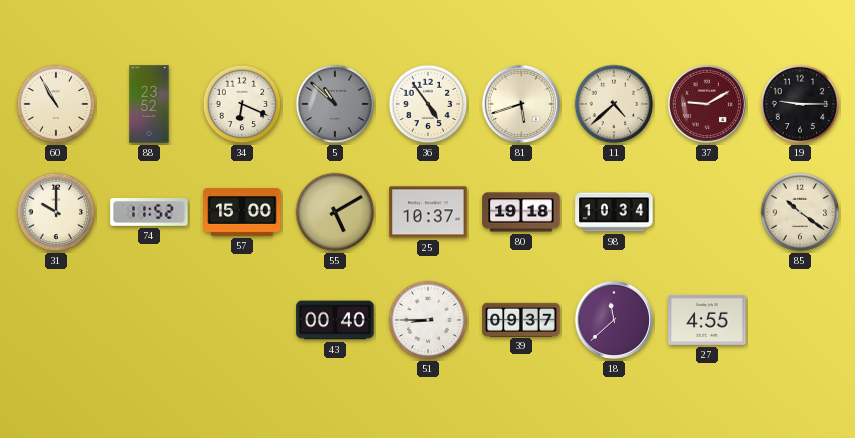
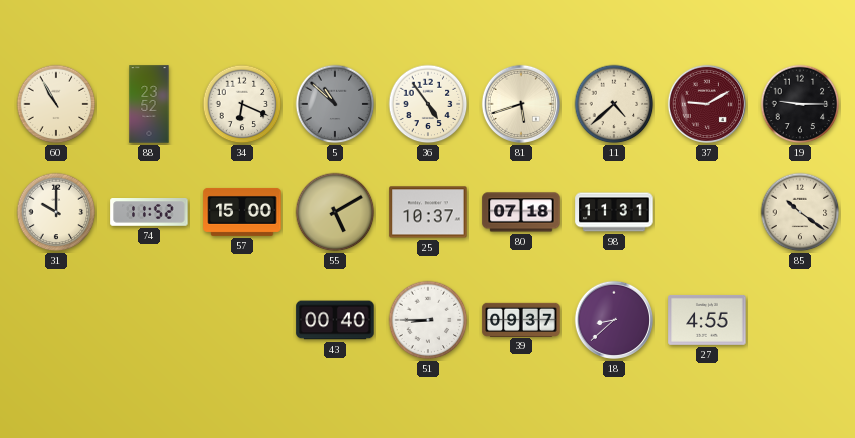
80: 19:18 -> 07:18
98: 10:34 -> 11:31
18: 11:38 -> 8:38
